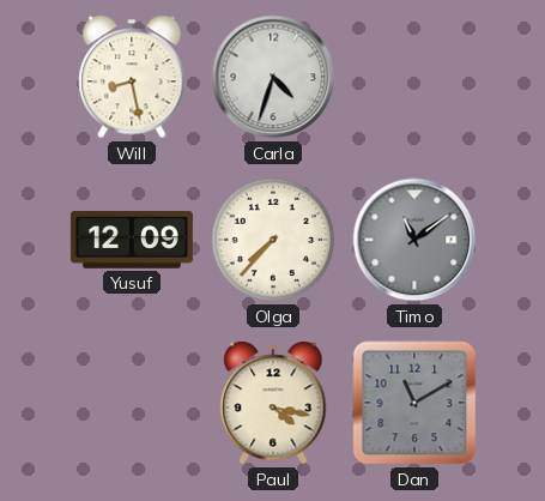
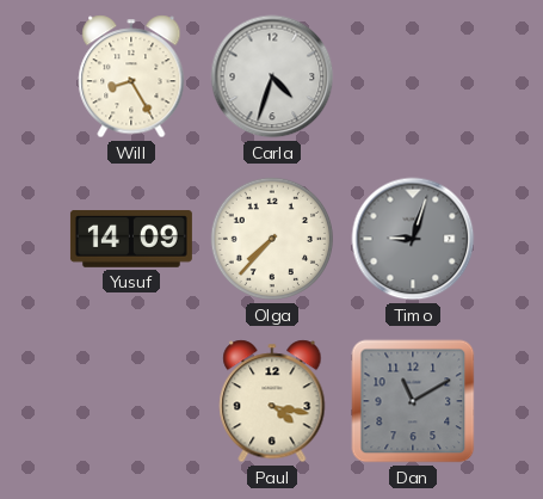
Will: 8:28 -> 8:25
Yusuf: 12:09 -> 14:09
Timo: 11:09 -> 9:03
